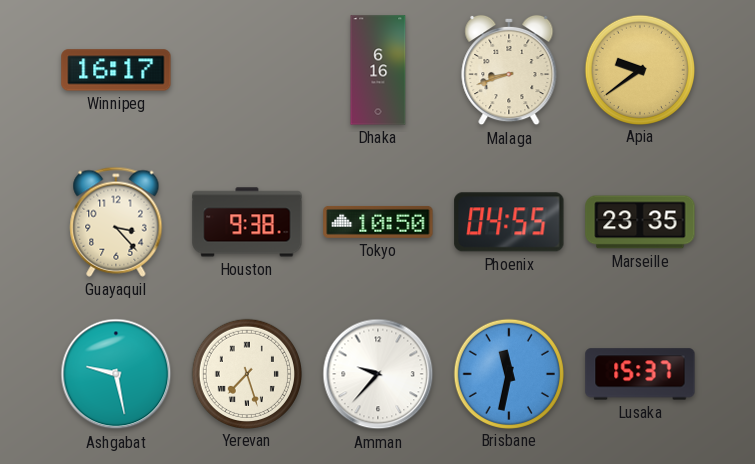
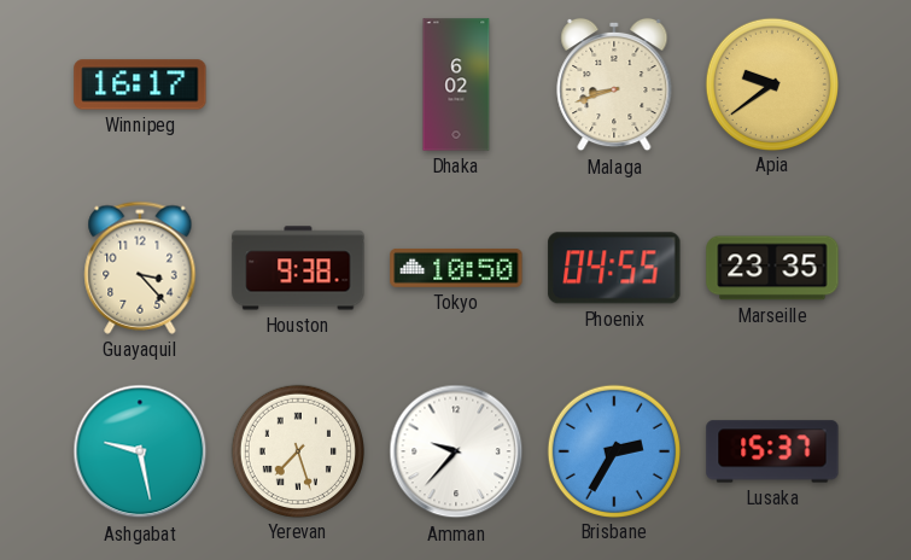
Dhaka: 6:16 -> 6:02
Brisbane: 11:32 -> 2:35
